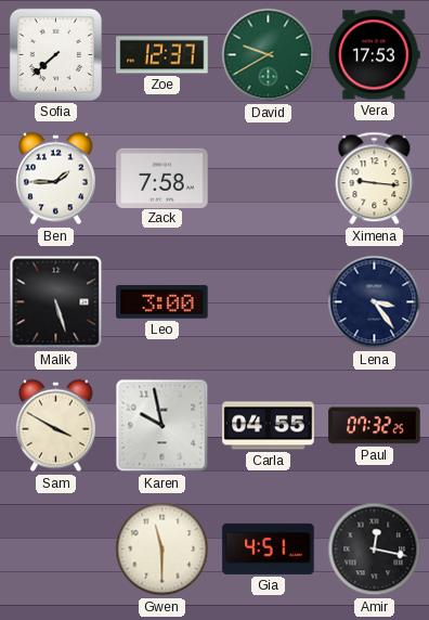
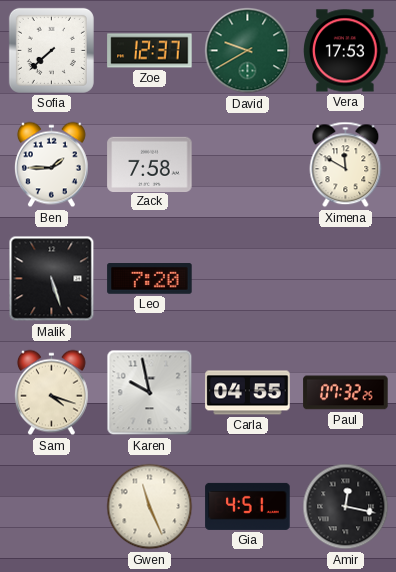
Ximena: 9:16 -> 11:50
Leo: 3:00 -> 7:20
Lena: 3:24 -> none
Sam: 3:50 -> 4:18
Gwen: 11:30 -> 11:26
